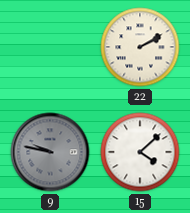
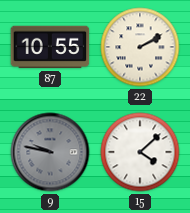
87: none -> 10:55
